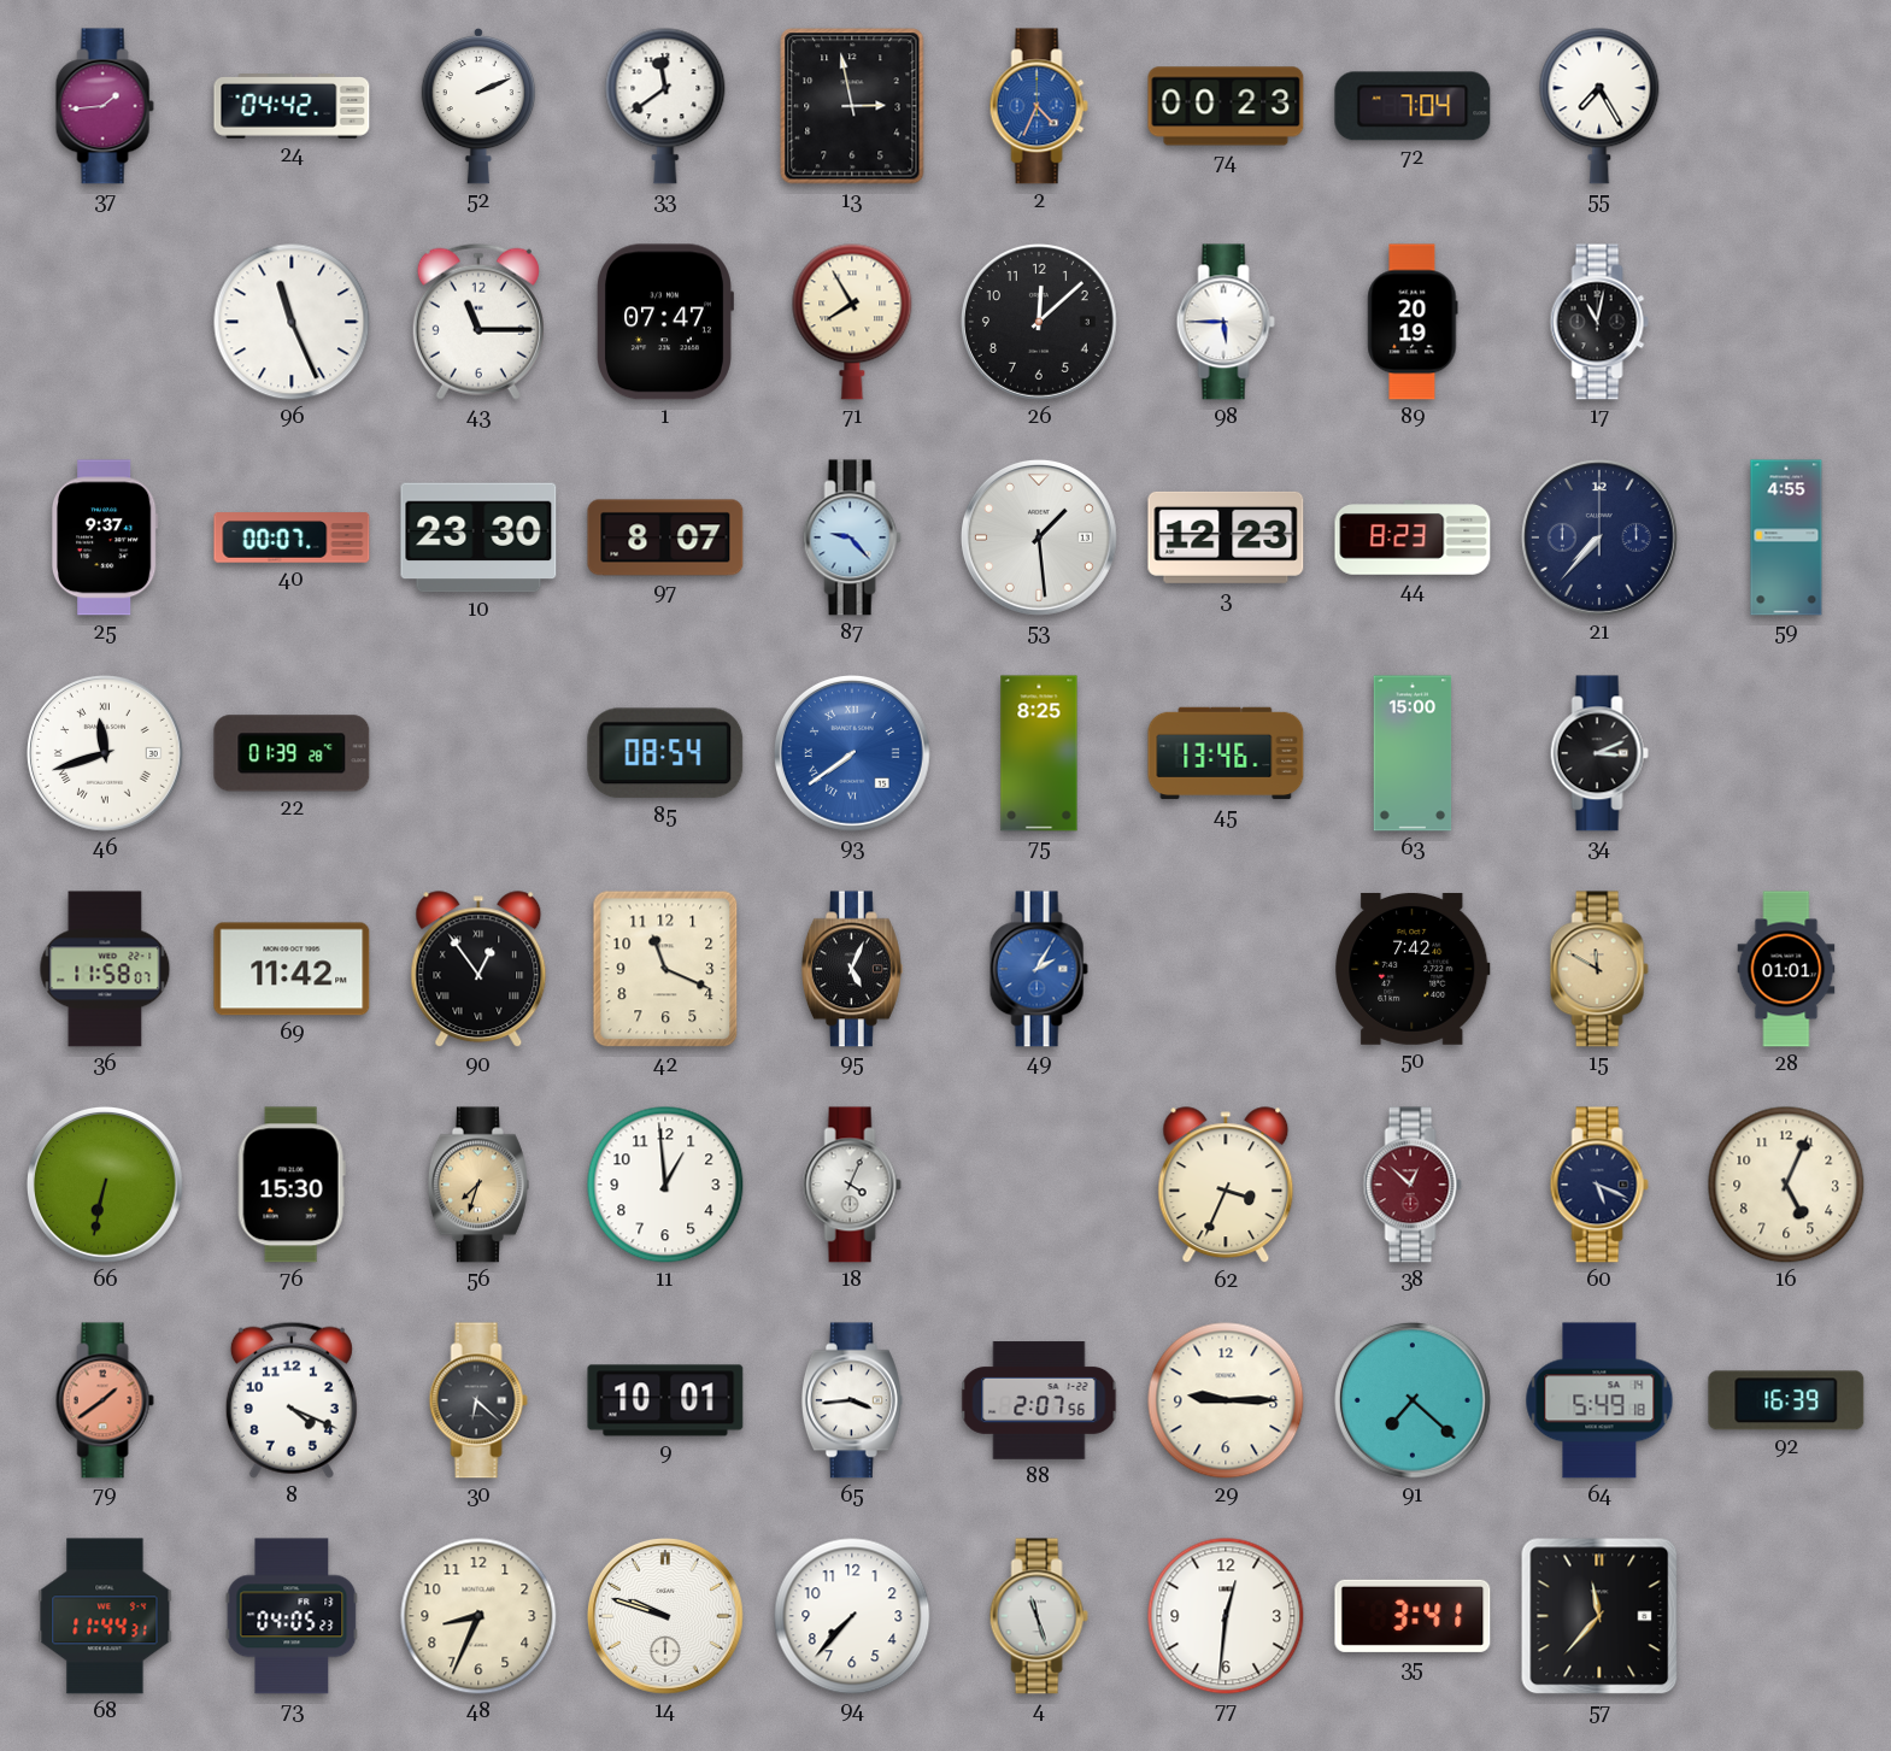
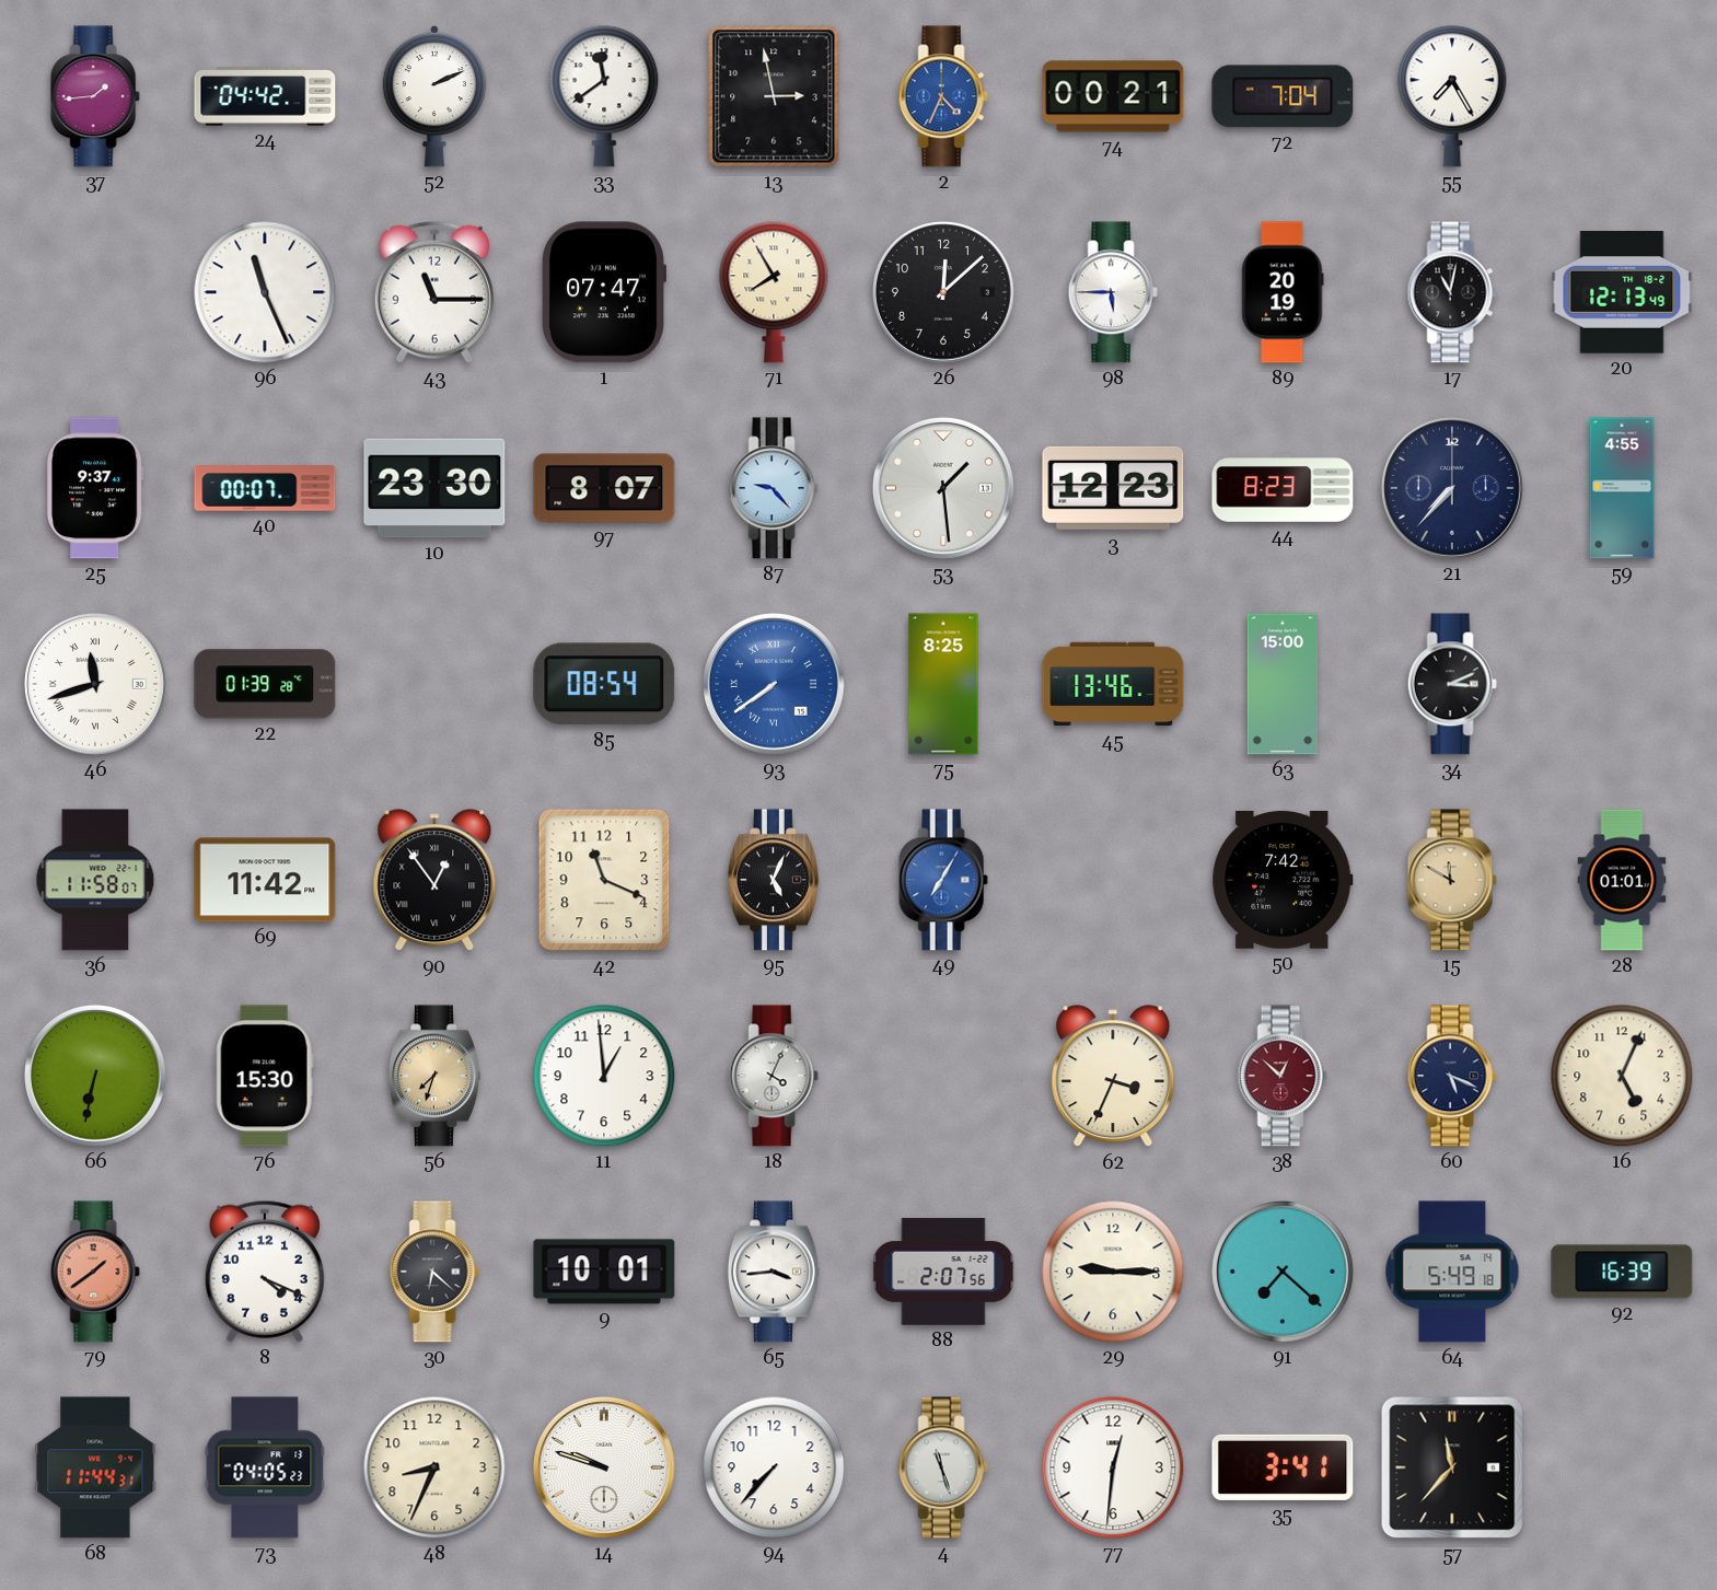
74: 00:23 -> 00:21
20: none -> 12:13
49: 2:05 -> 7:05
